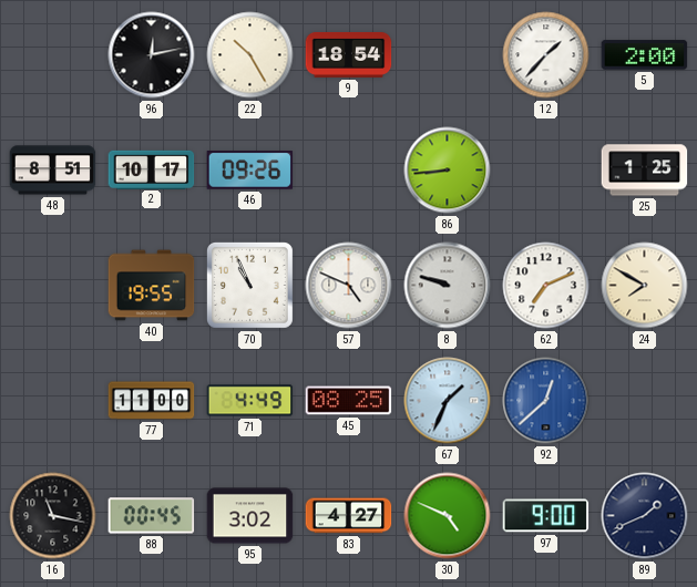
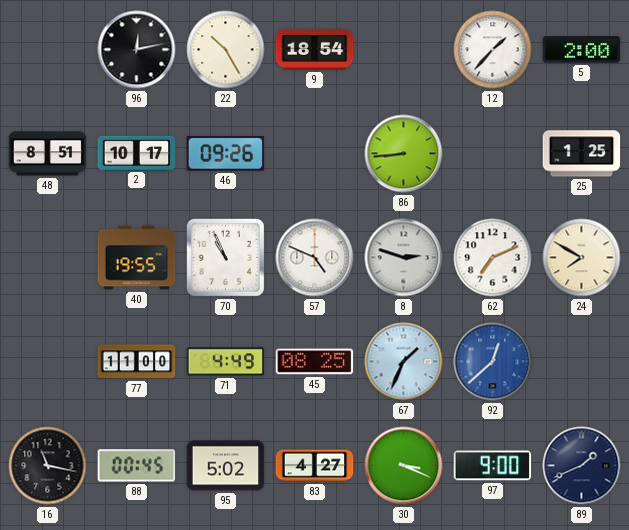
8: 9:48 -> 2:48
95: 3:02 -> 5:02
30: 4:49 -> 3:19
